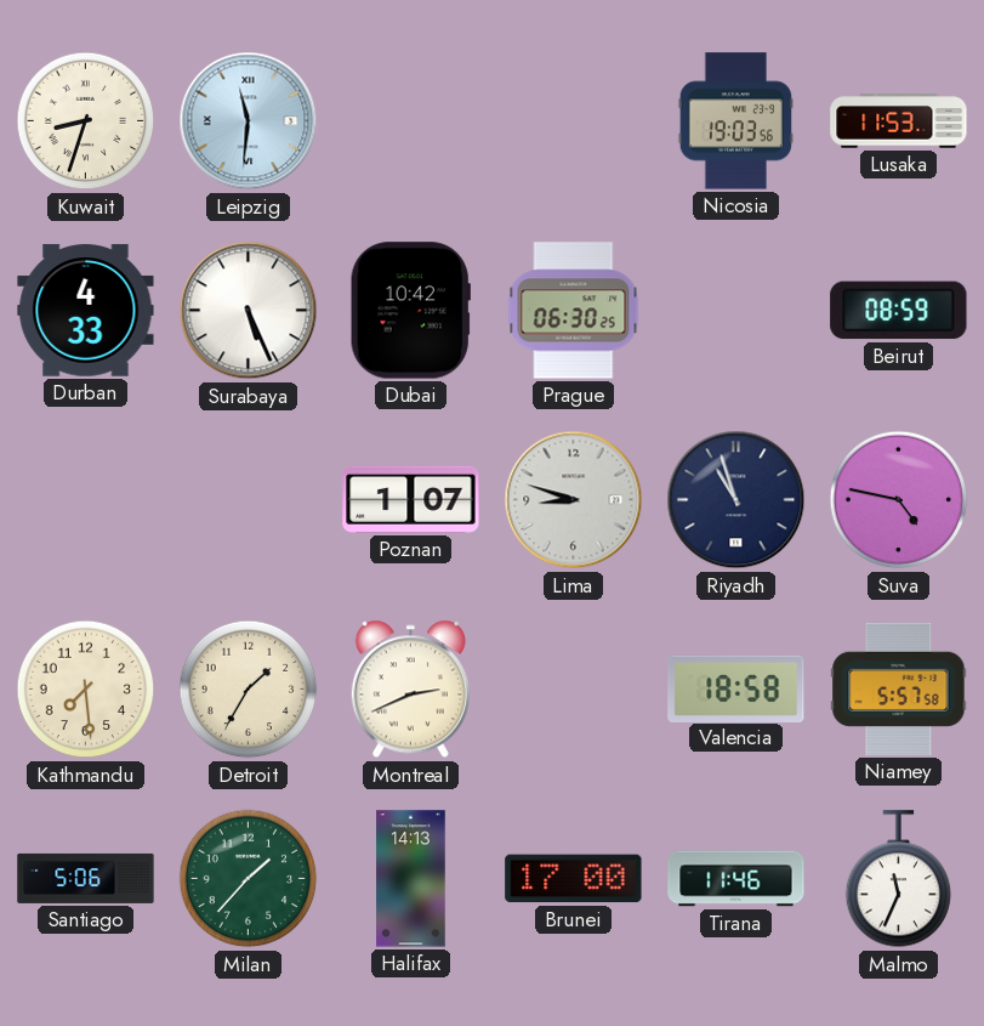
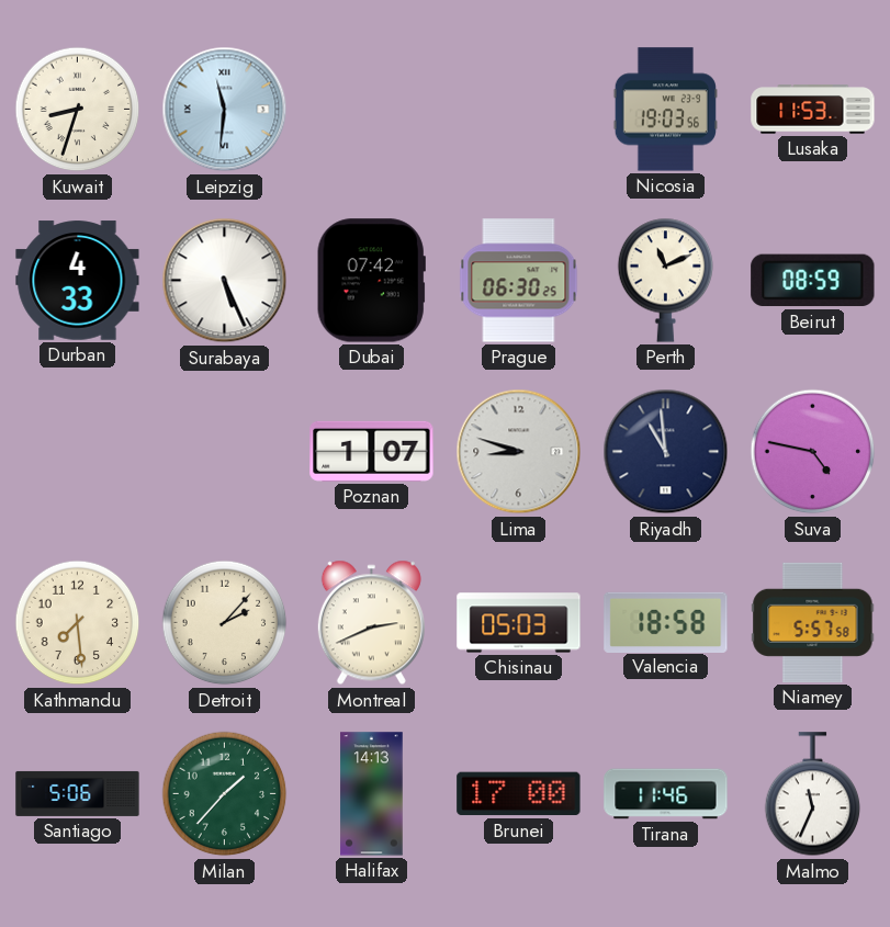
Dubai: 10:42 -> 07:42
Perth: none -> 11:11
Riyadh: 10:57 -> 10:59
Detroit: 1:35 -> 2:07
Chisinau: none -> 05:03
